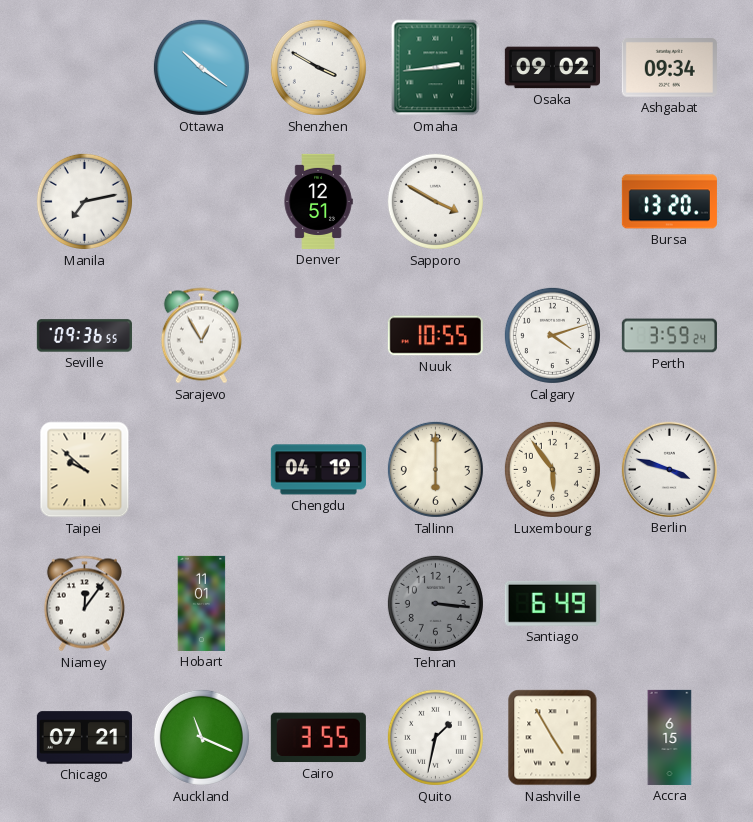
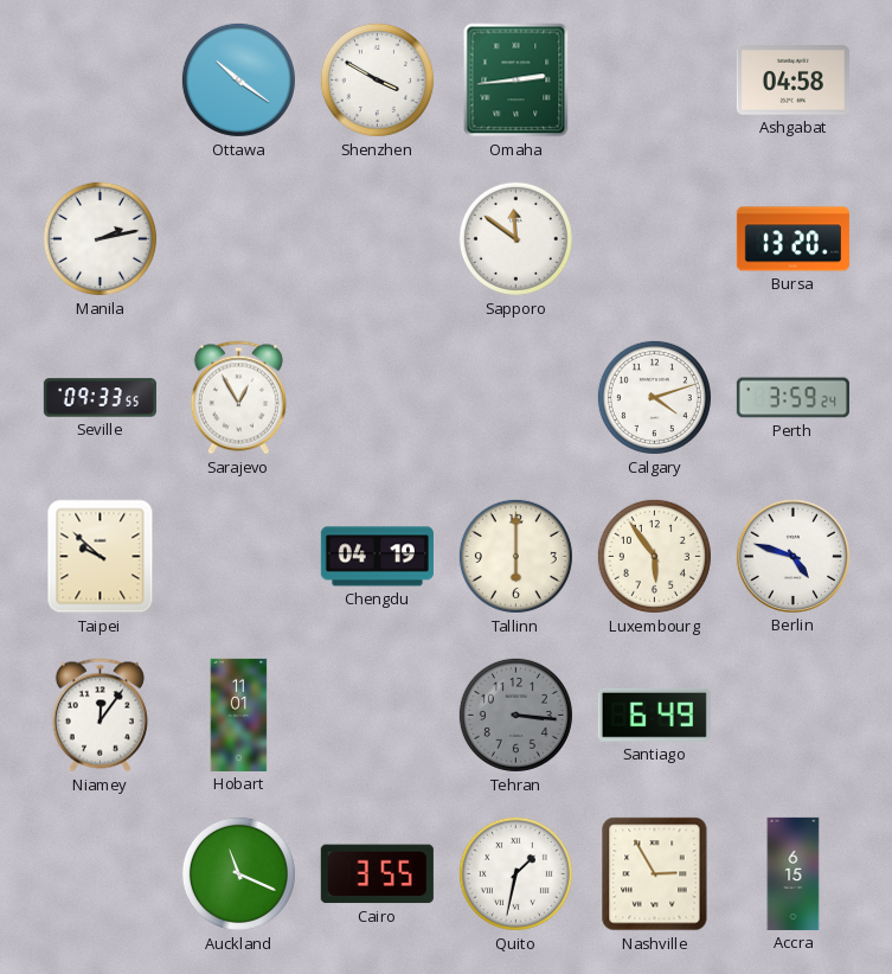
Osaka: 09:02 -> none
Ashgabat: 09:34 -> 04:58
Manila: 7:13 -> 2:13
Denver: 12:51 -> none
Sapporo: 3:50 -> 11:51
Seville: 09:36 -> 09:33
Nuuk: 10:55 -> none
Berlin: 3:48 -> 4:48
Chicago: 07:21 -> none
Nashville: 4:55 -> 2:55
